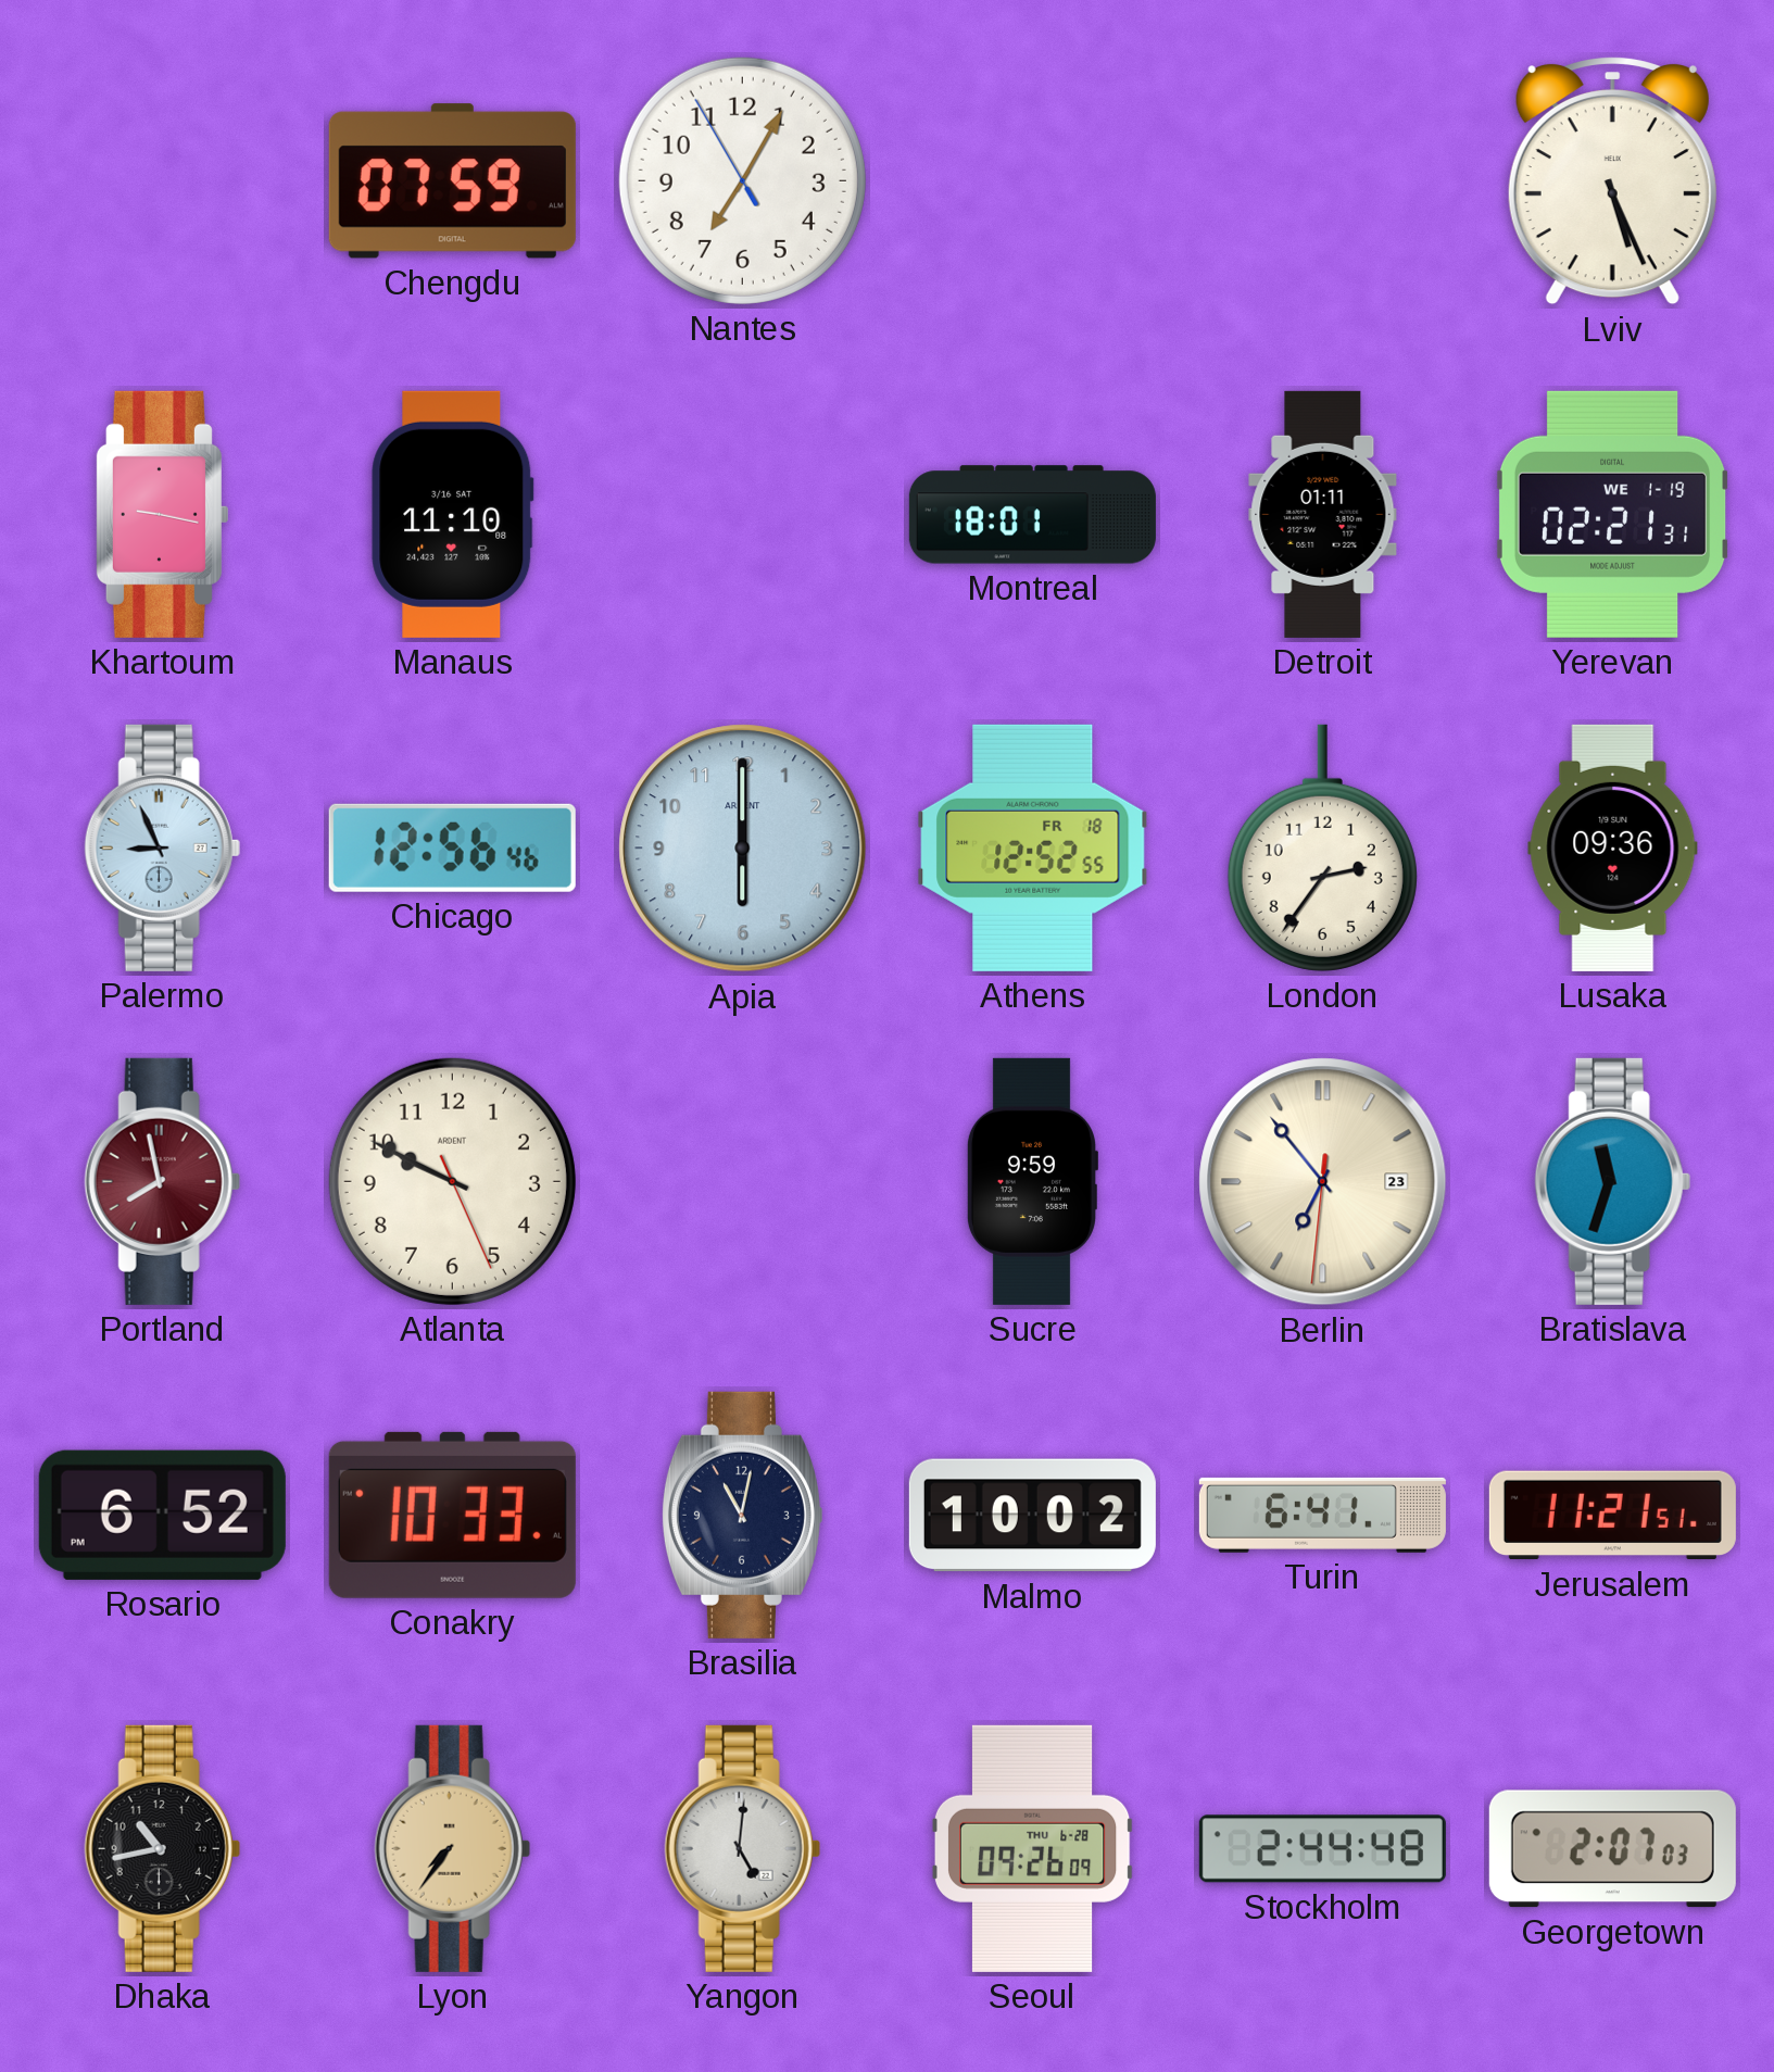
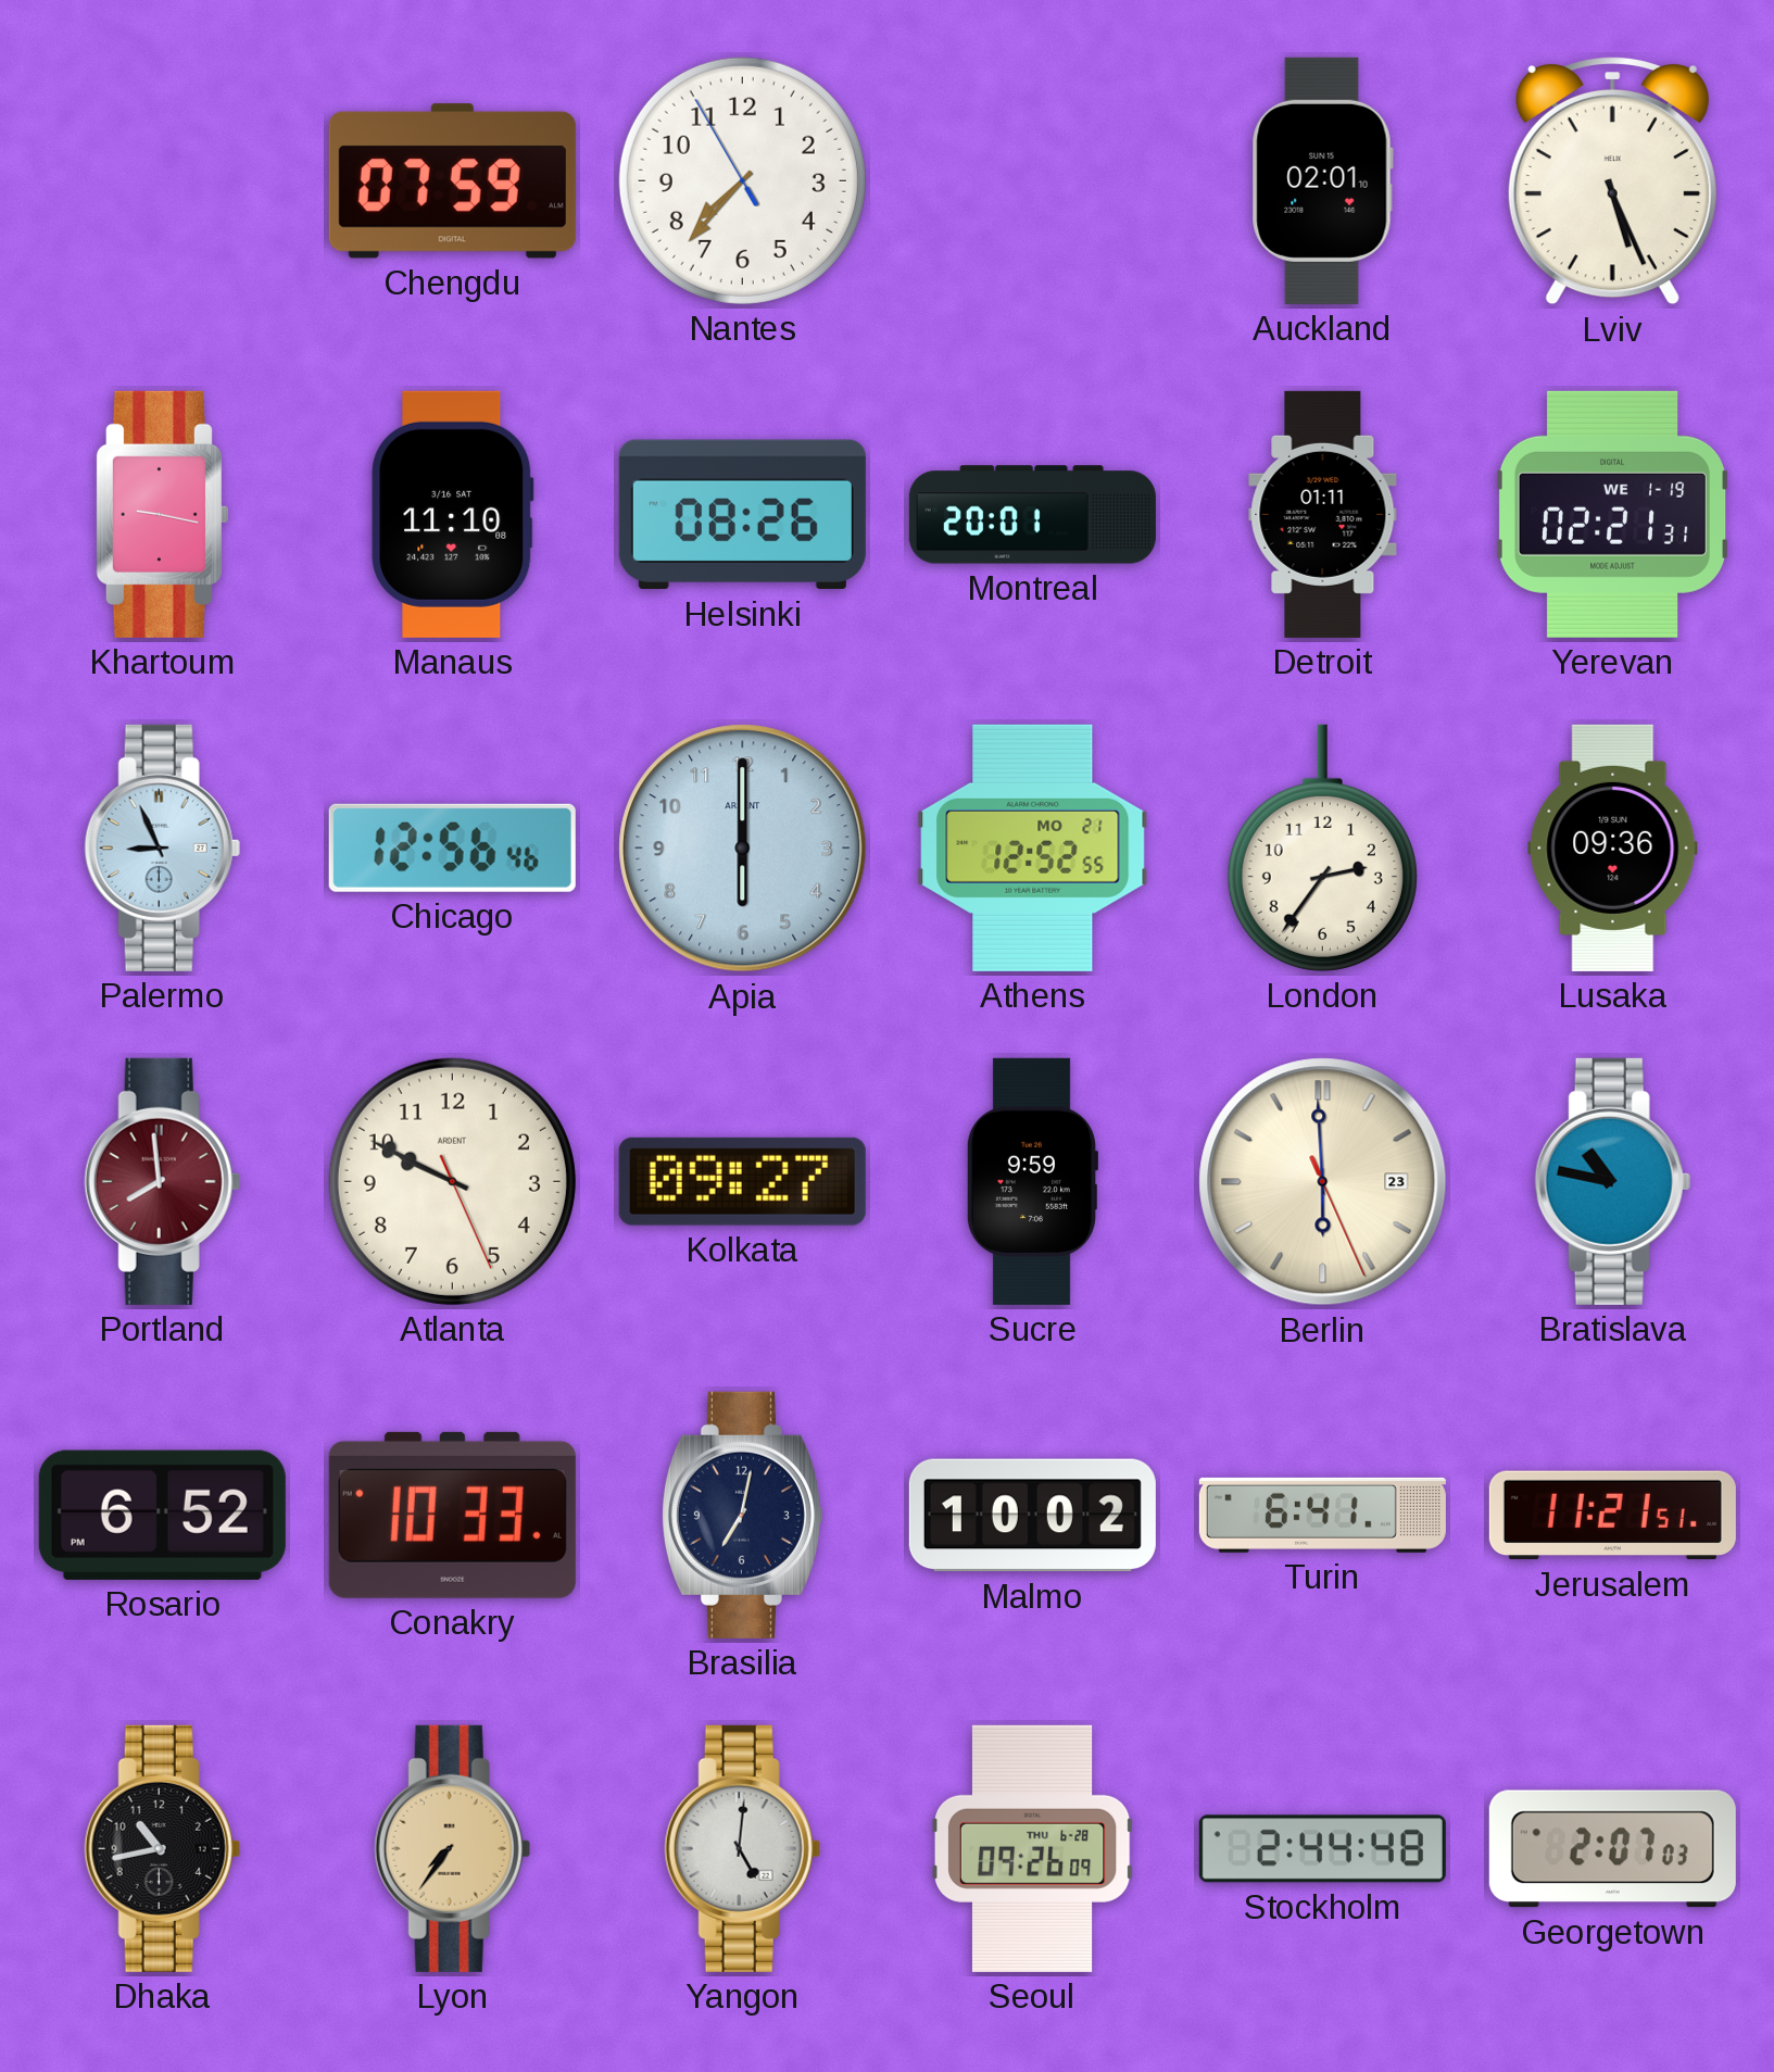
Nantes: 7:04 -> 7:36
Auckland: none -> 02:01
Helsinki: none -> 08:26
Montreal: 18:01 -> 20:01
Athens date: FR 18 -> MO 21
Portland: 7:58 -> 7:59
Kolkata: none -> 09:27
Berlin: 6:53 -> 5:59
Bratislava: 11:33 -> 10:47
Brasilia: 11:02 -> 7:02
